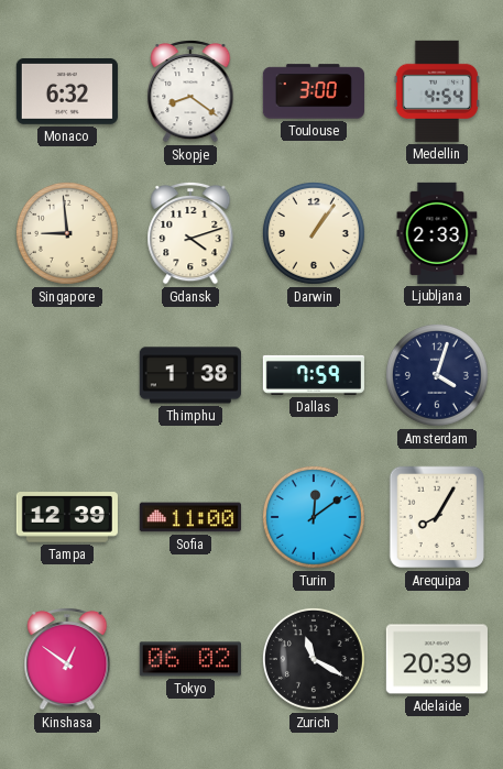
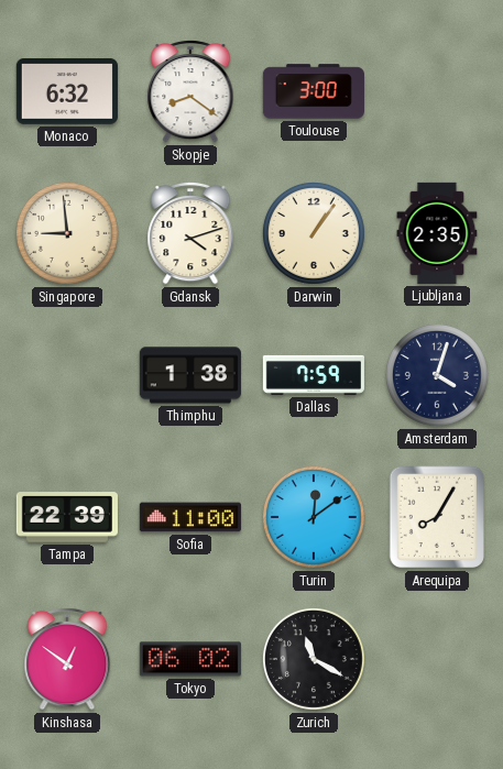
Medellin: 4:54 -> none
Ljubljana: 2:33 -> 2:35
Tampa: 12:39 -> 22:39
Adelaide: 20:39 -> none
